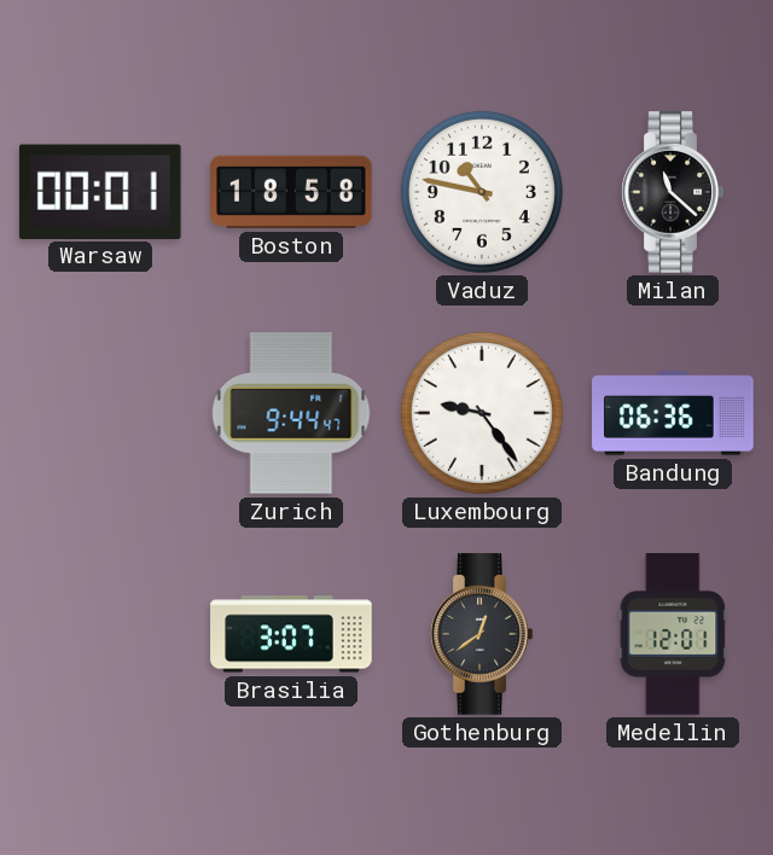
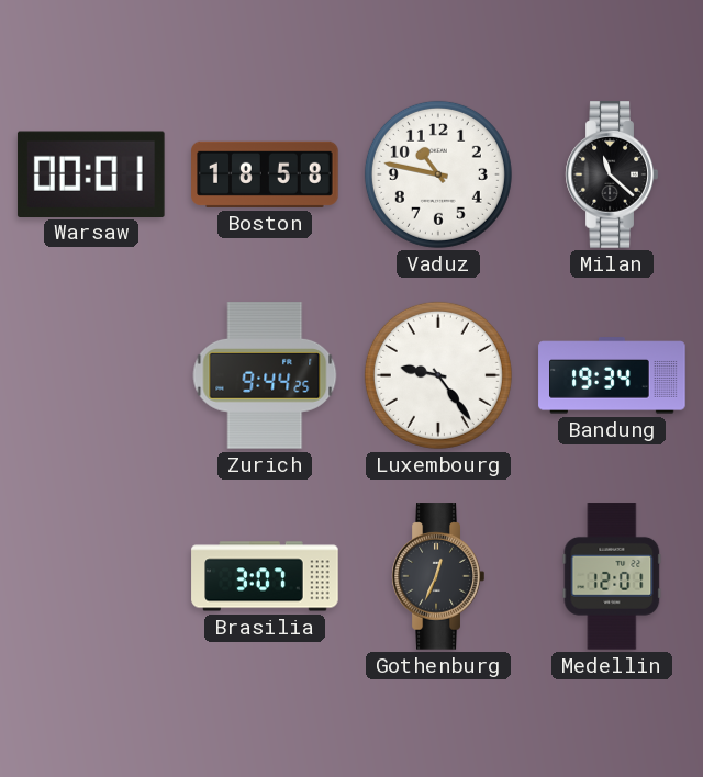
Zurich: 9:44:47 -> 9:44:25
Bandung: 06:36 -> 19:34
Gothenburg: 12:39 -> 12:34
